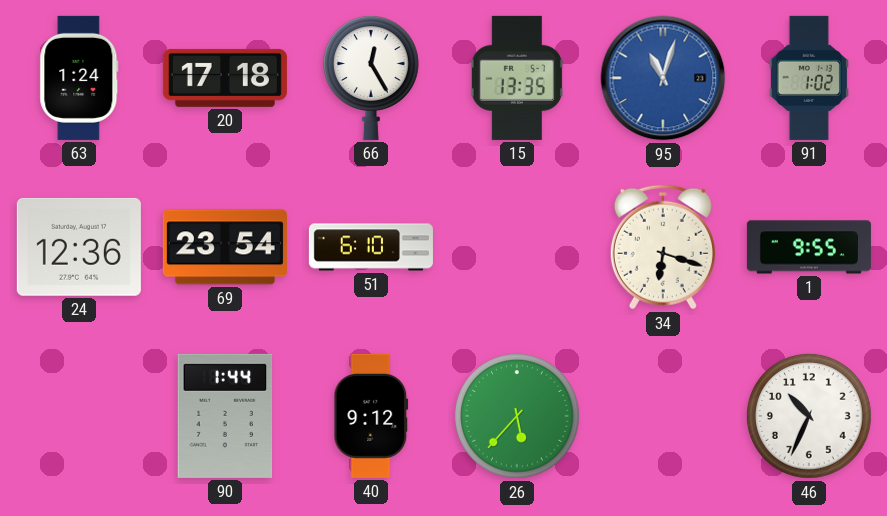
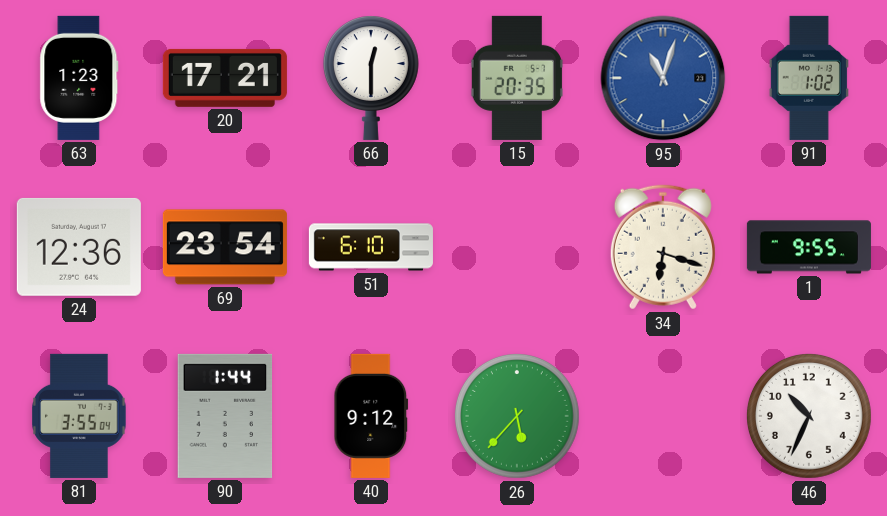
63: 1:24 -> 1:23
20: 17:18 -> 17:21
66: 12:25 -> 12:30
15: 13:35 -> 20:35
81: none -> 3:55
